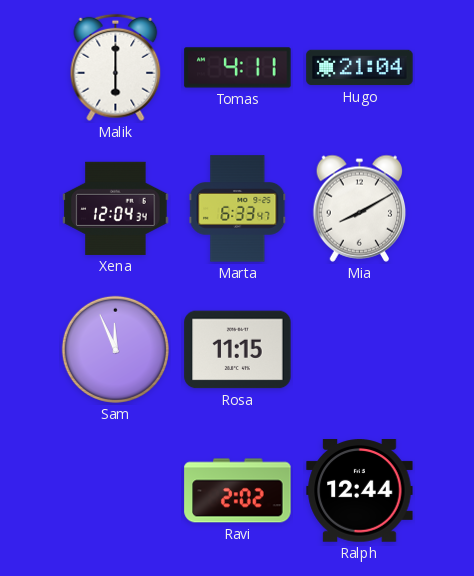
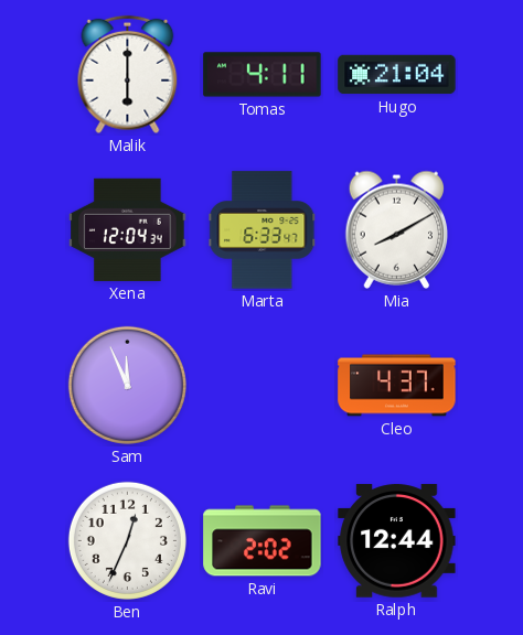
Rosa: 11:15 -> none
Cleo: none -> 4:37
Ben: none -> 12:34
